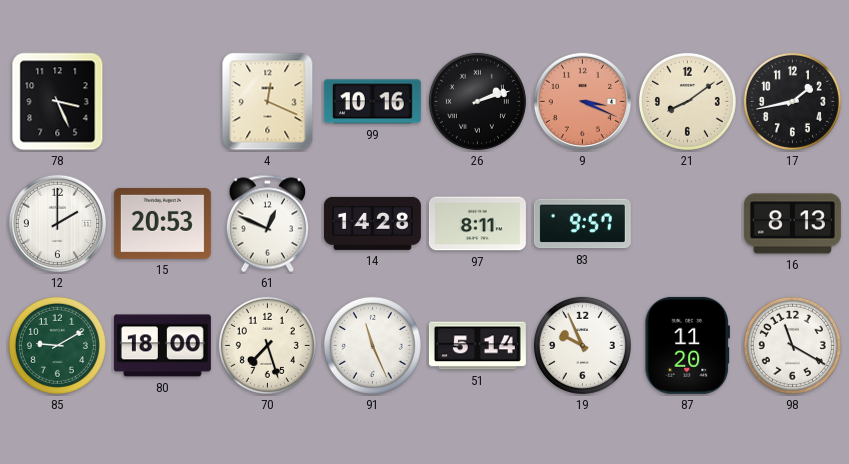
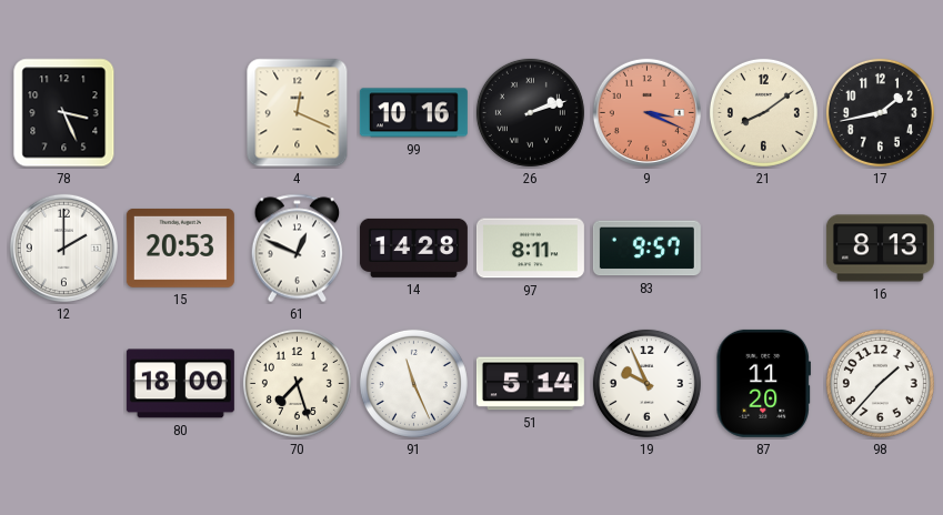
85: 9:10 -> none
98: 11:20 -> 1:37
